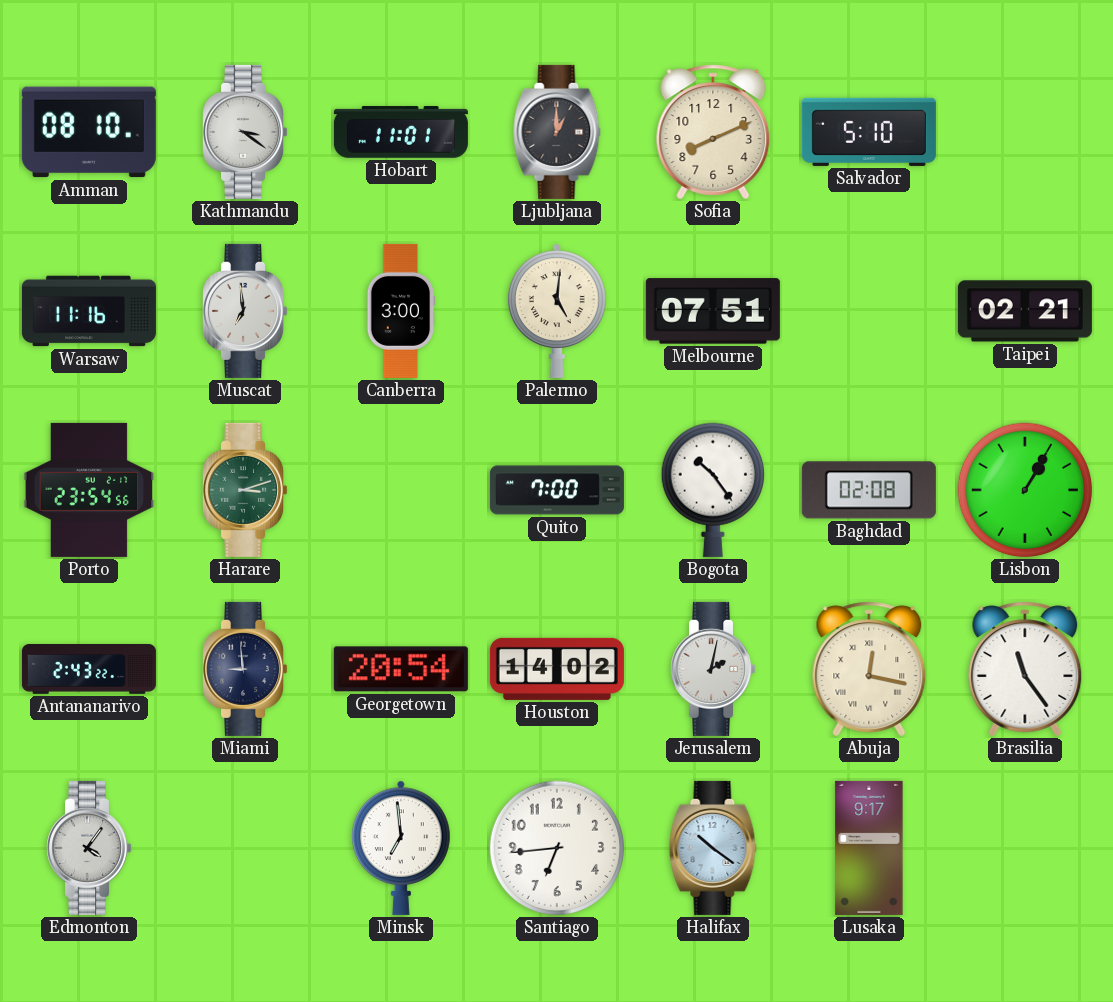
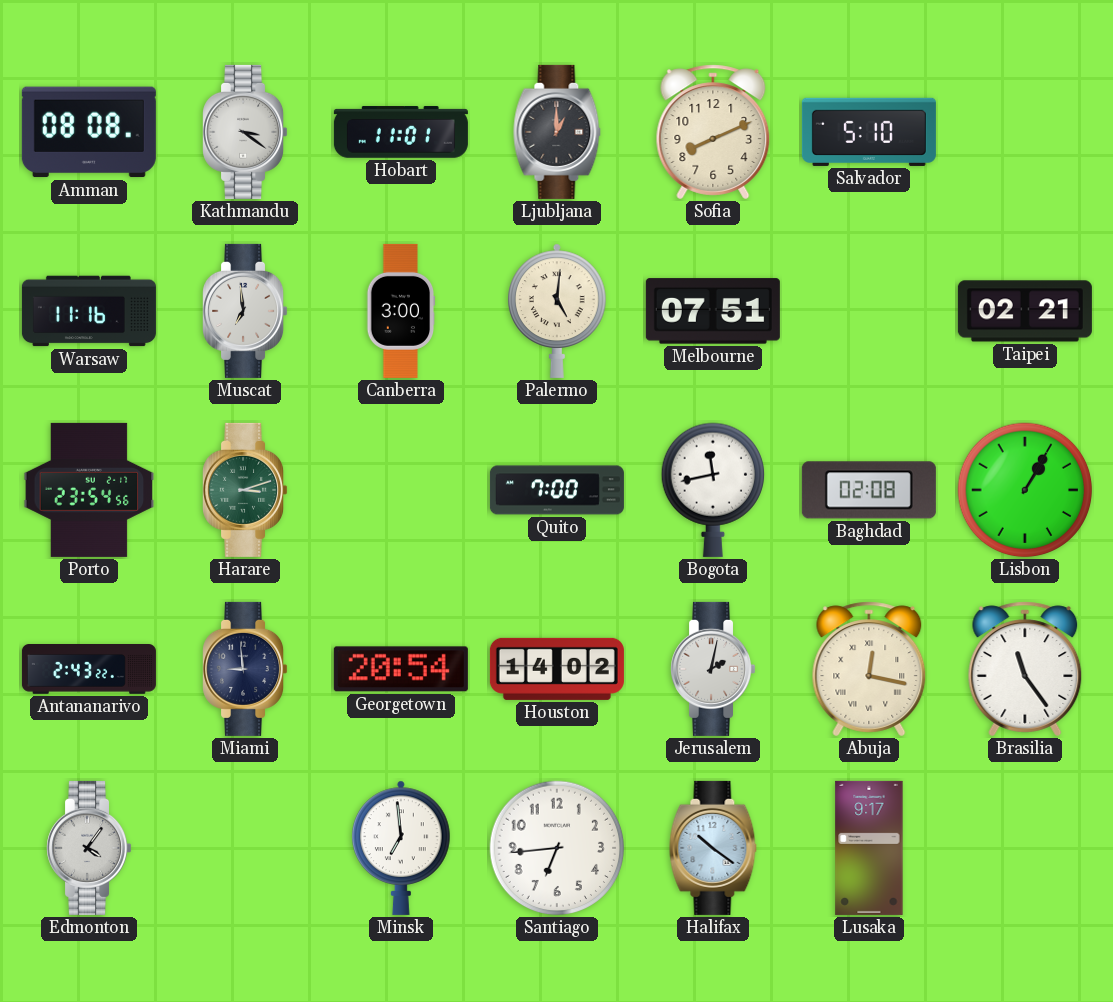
Amman: 08:10 -> 08:08
Bogota: 10:24 -> 11:43
